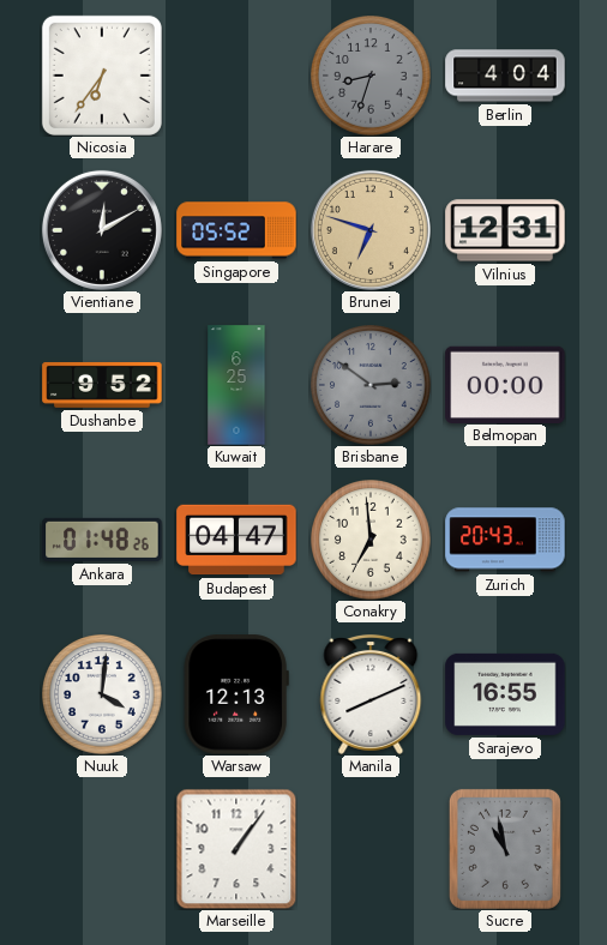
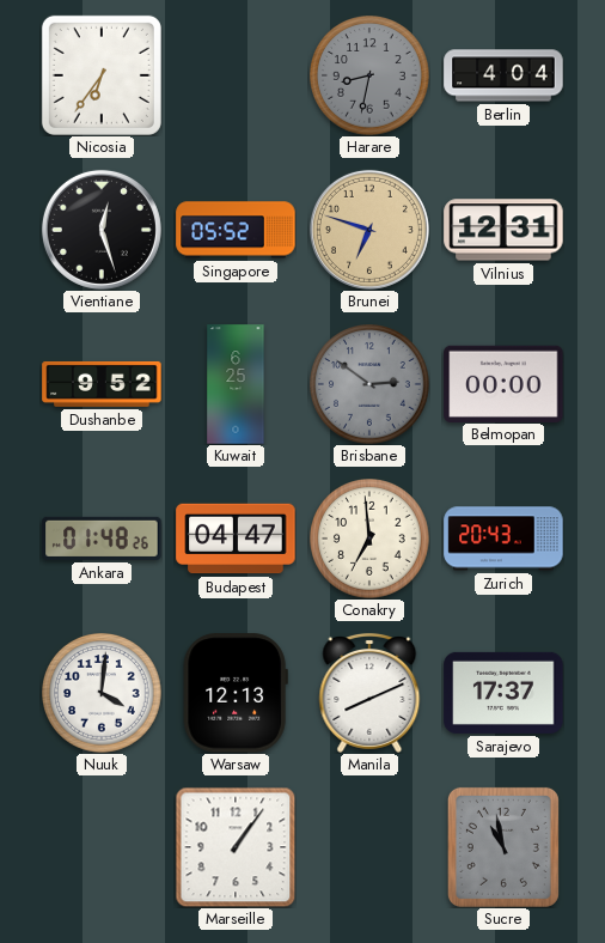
Harare: 8:33 -> 8:32
Vientiane: 12:10 -> 12:27
Sarajevo: 16:55 -> 17:37
